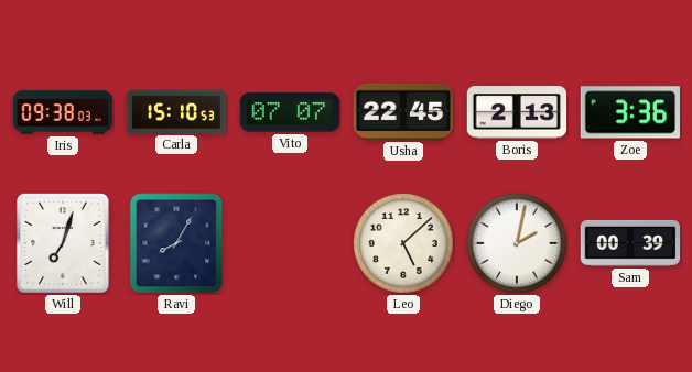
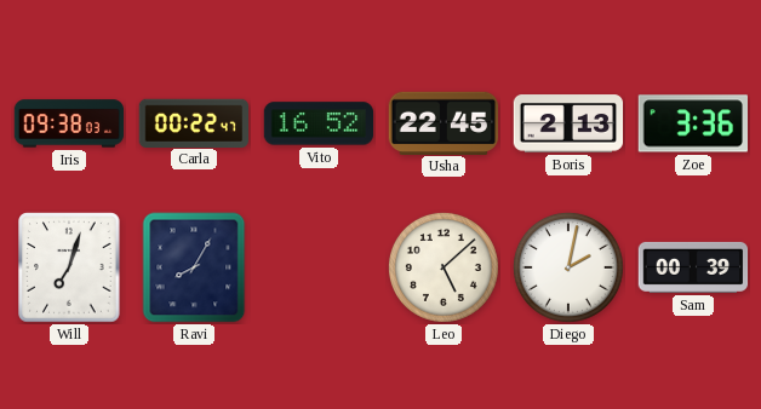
Carla: 15:10 -> 00:22
Vito: 07:07 -> 16:52
